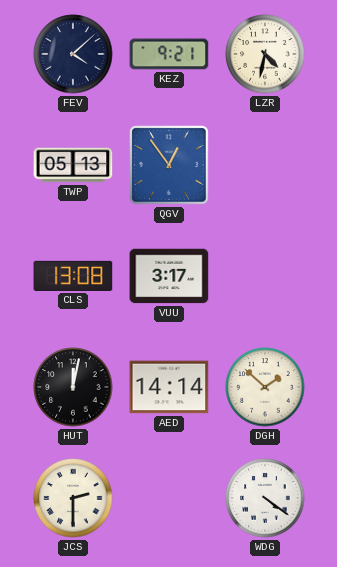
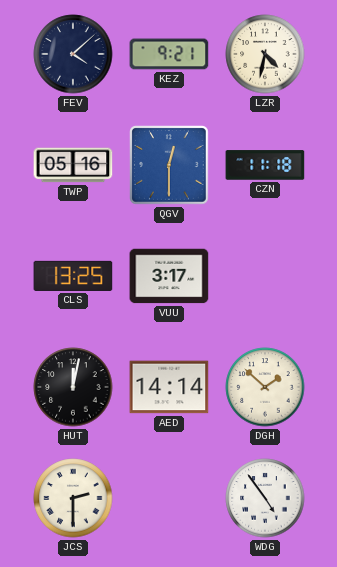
TWP: 05:13 -> 05:16
QGV: 12:54 -> 12:30
CZN: none -> 11:18
CLS: 13:08 -> 13:25
WDG: 4:21 -> 4:54
